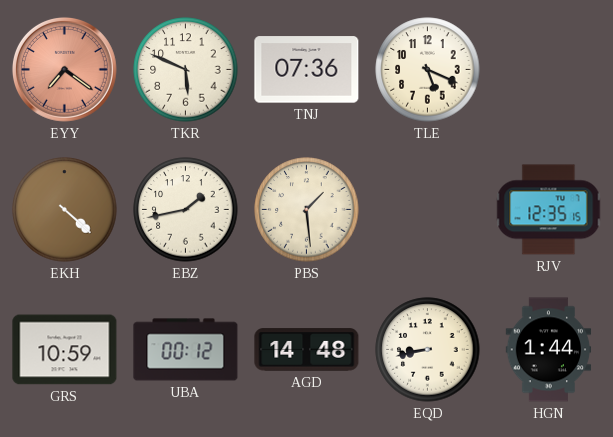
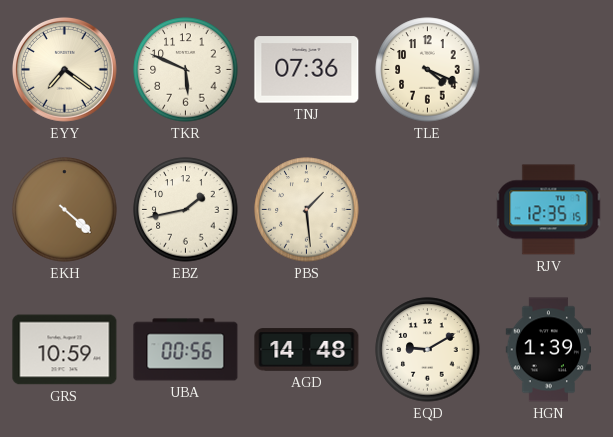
EYY dial: salmon -> cream
TLE: 5:19 -> 4:19
UBA: 00:12 -> 00:56
EQD: 8:43 -> 9:10
HGN: 1:44 -> 1:39
